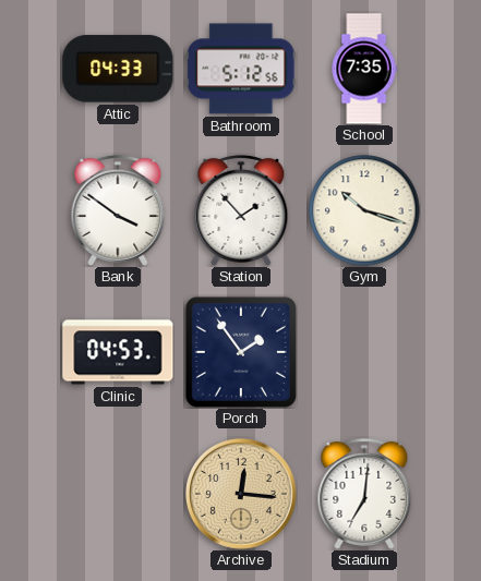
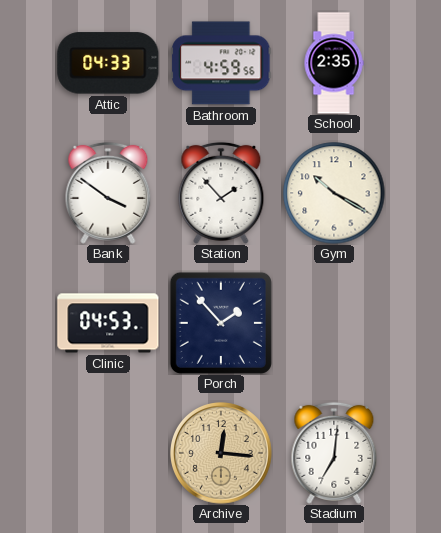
Bathroom: 5:12 -> 4:59
School: 7:35 -> 2:35
Gym: 10:18 -> 10:20
Porch: 1:54 -> 1:53
